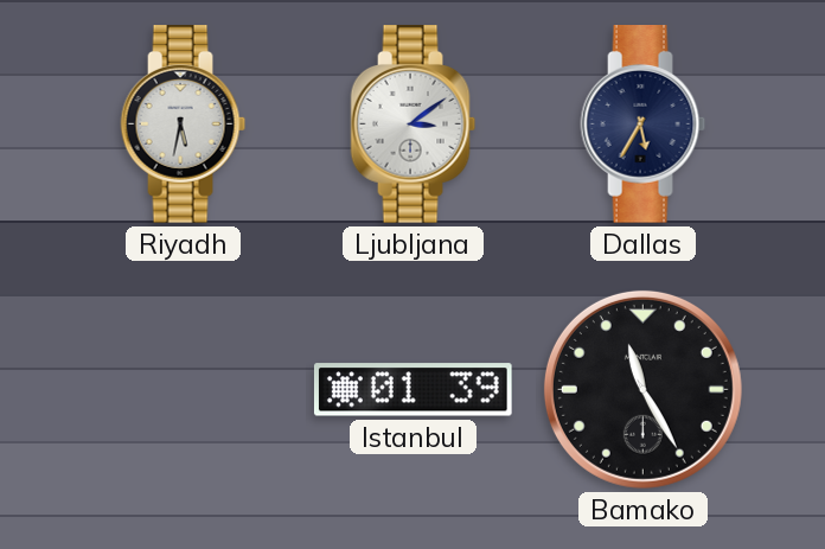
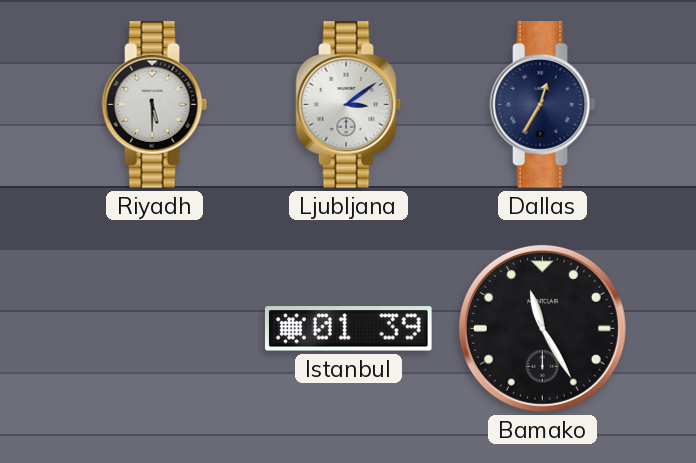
Riyadh: 5:32 -> 5:30
Dallas: 5:35 -> 12:35
